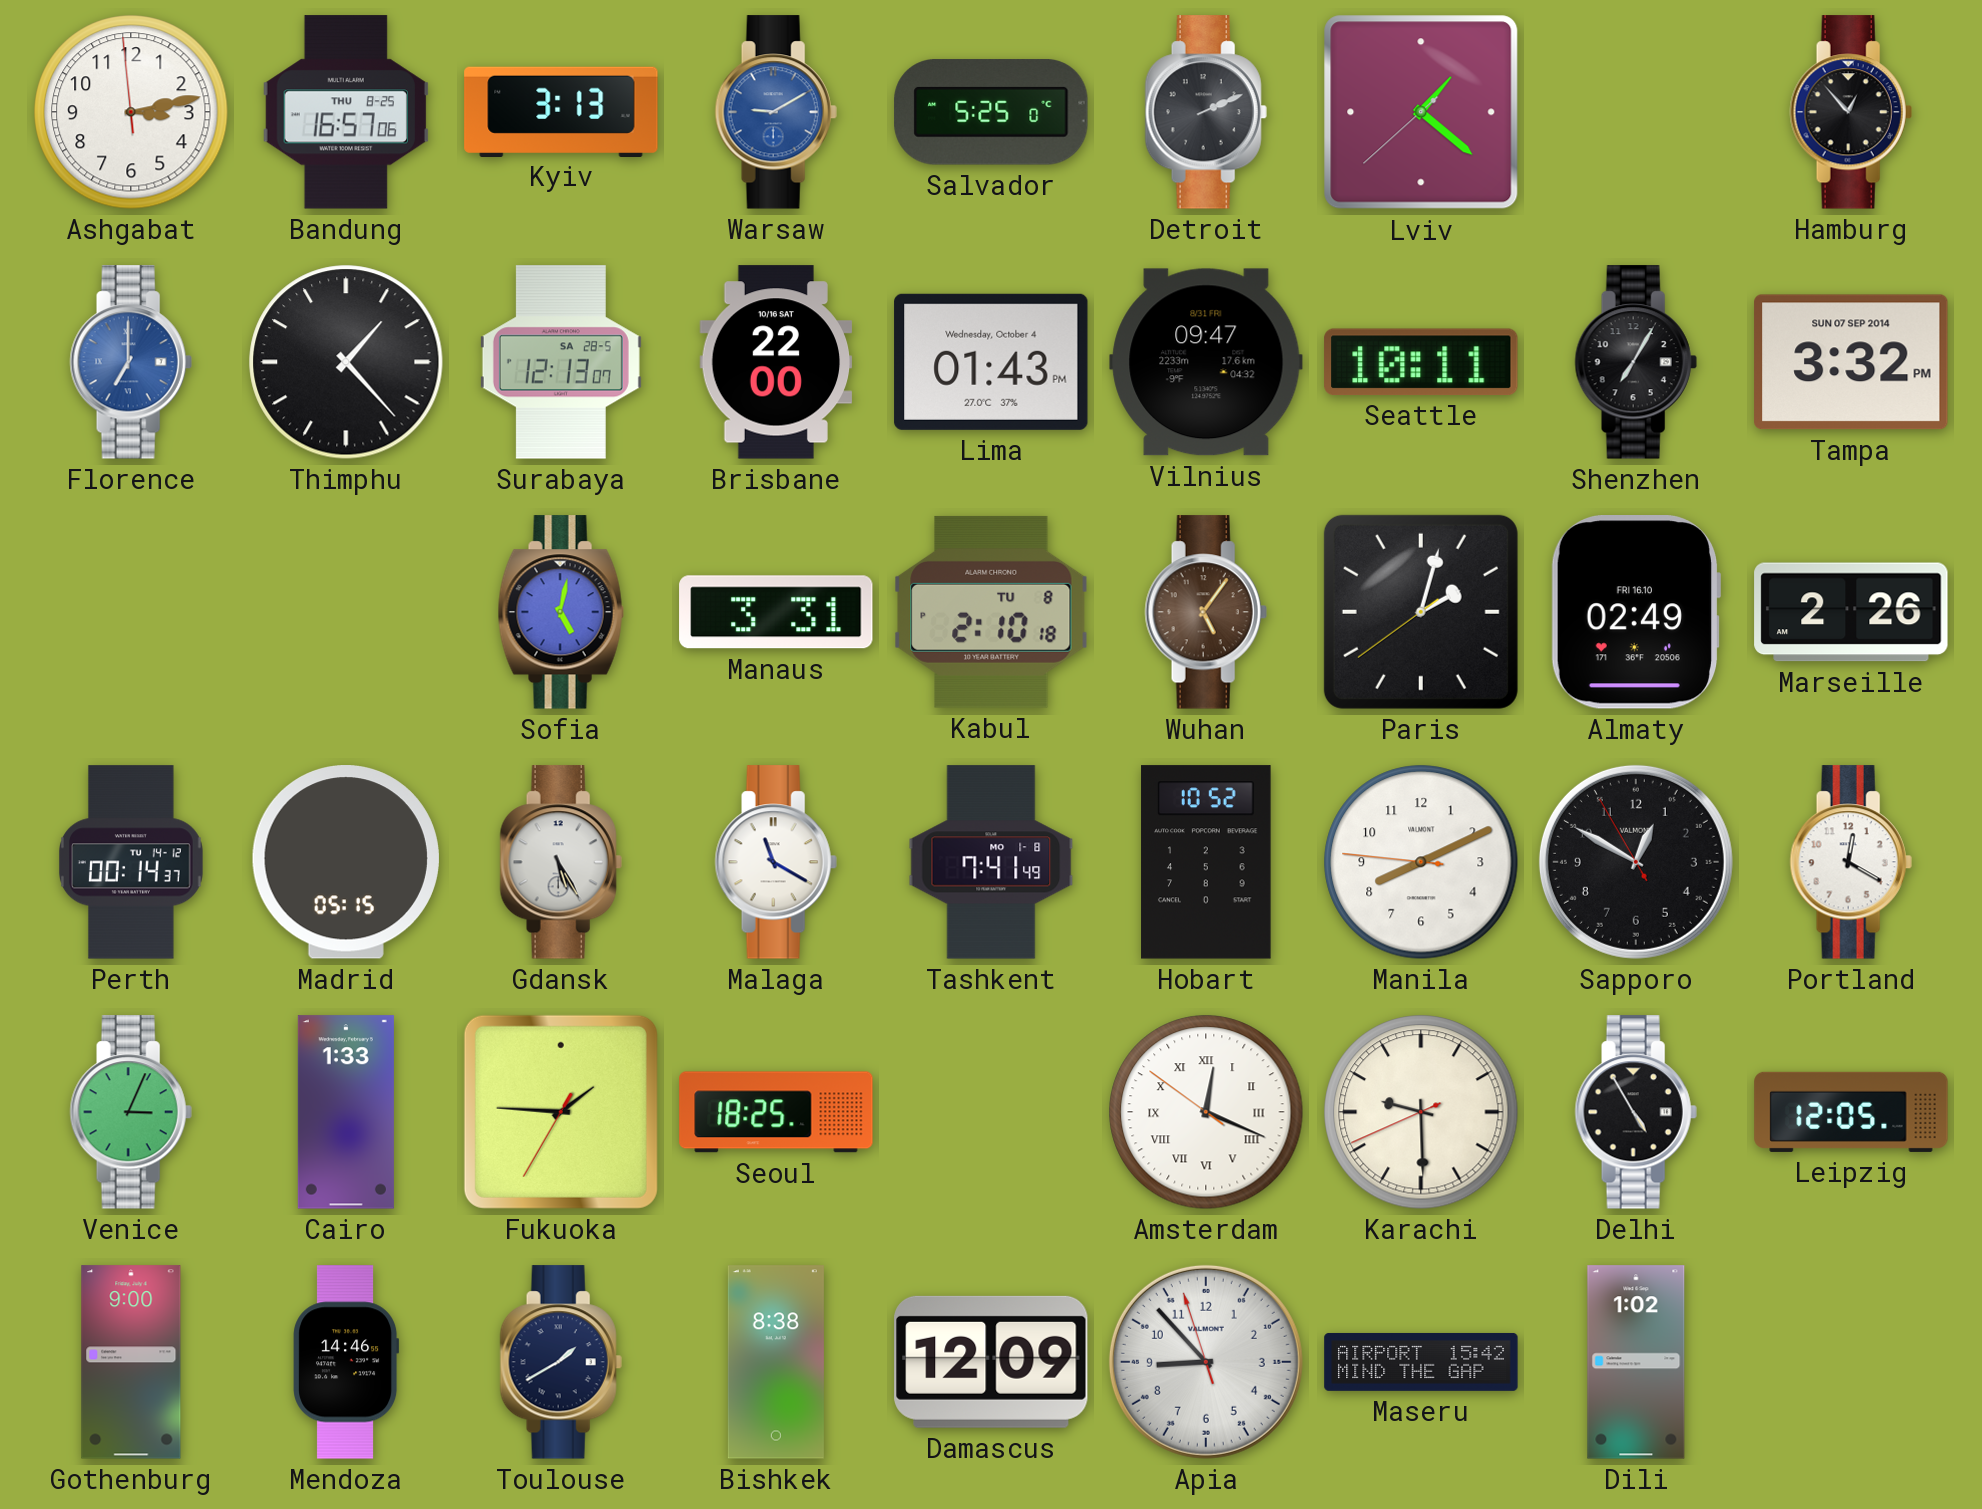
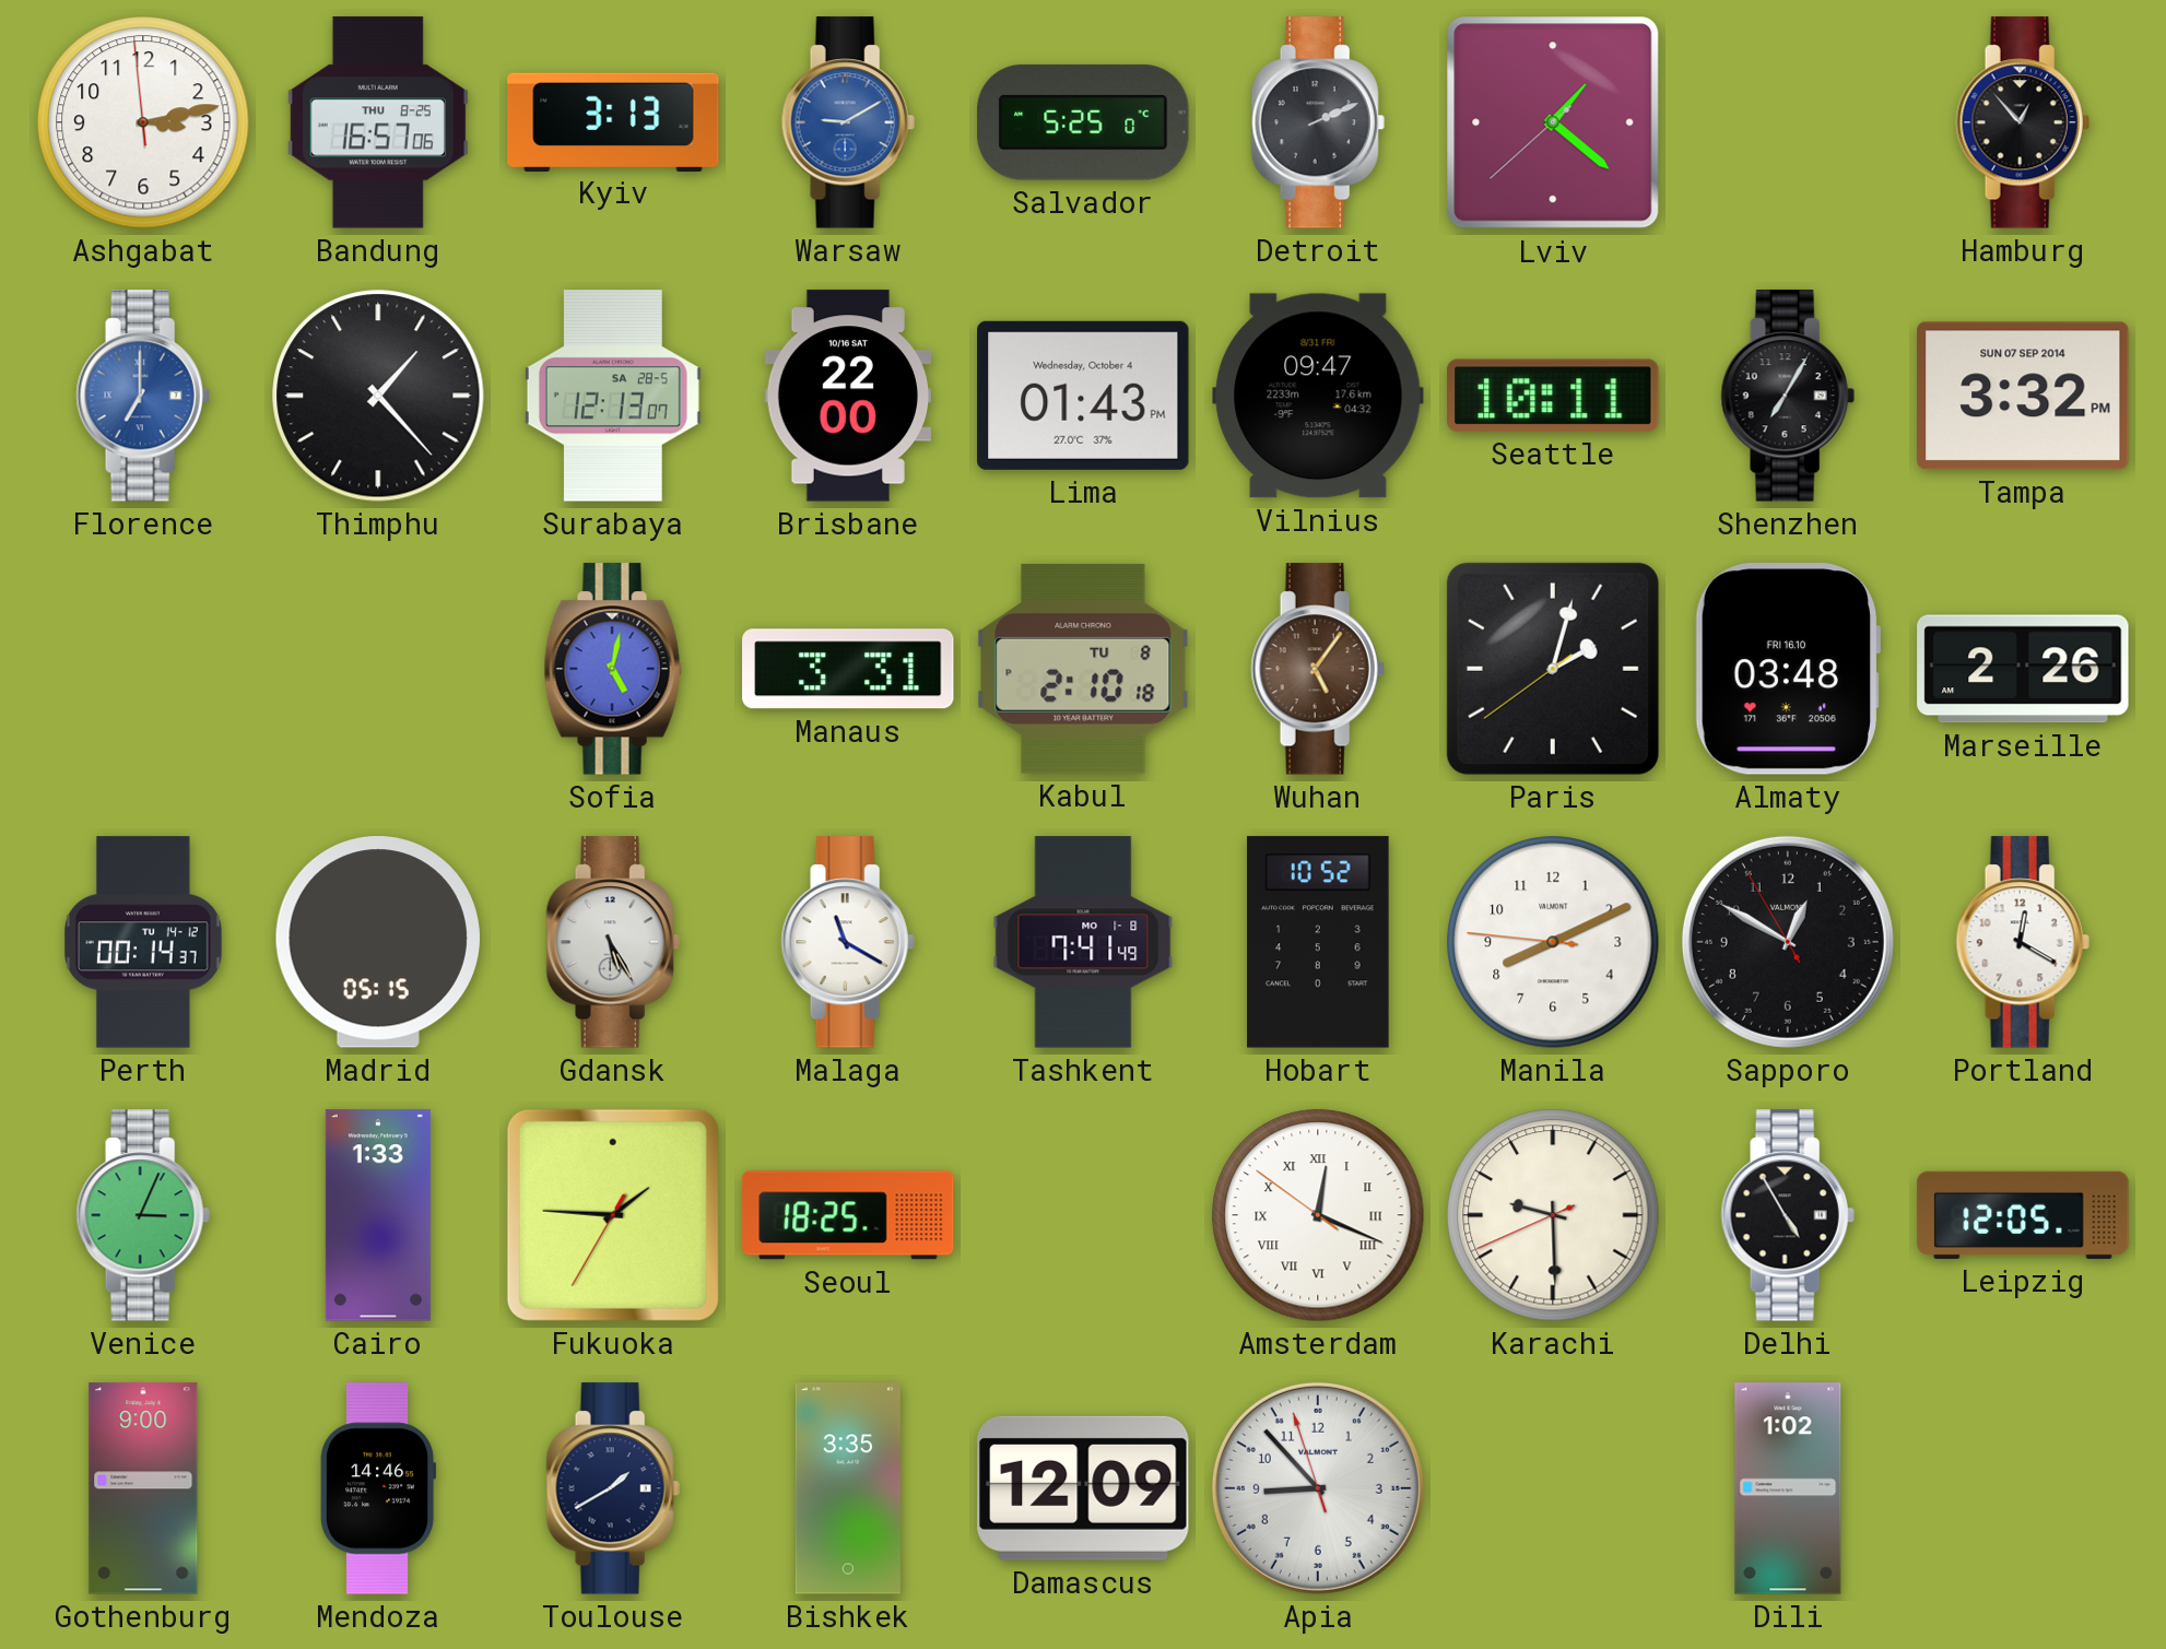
Almaty: 02:49 -> 03:48
Bishkek: 8:38 -> 3:35
Maseru: 15:42 -> none
